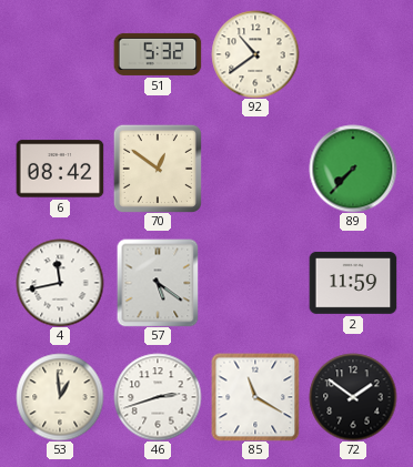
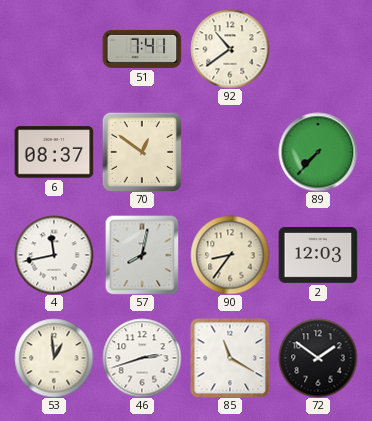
51: 5:32 -> 7:41
6: 08:42 -> 08:37
57: 5:21 -> 8:02
90: none -> 8:36
2: 11:59 -> 12:03
